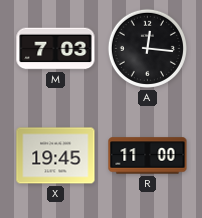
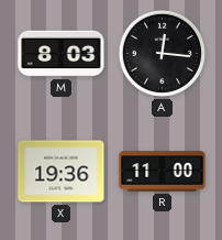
M: 7:03 -> 8:03
X: 19:45 -> 19:36
